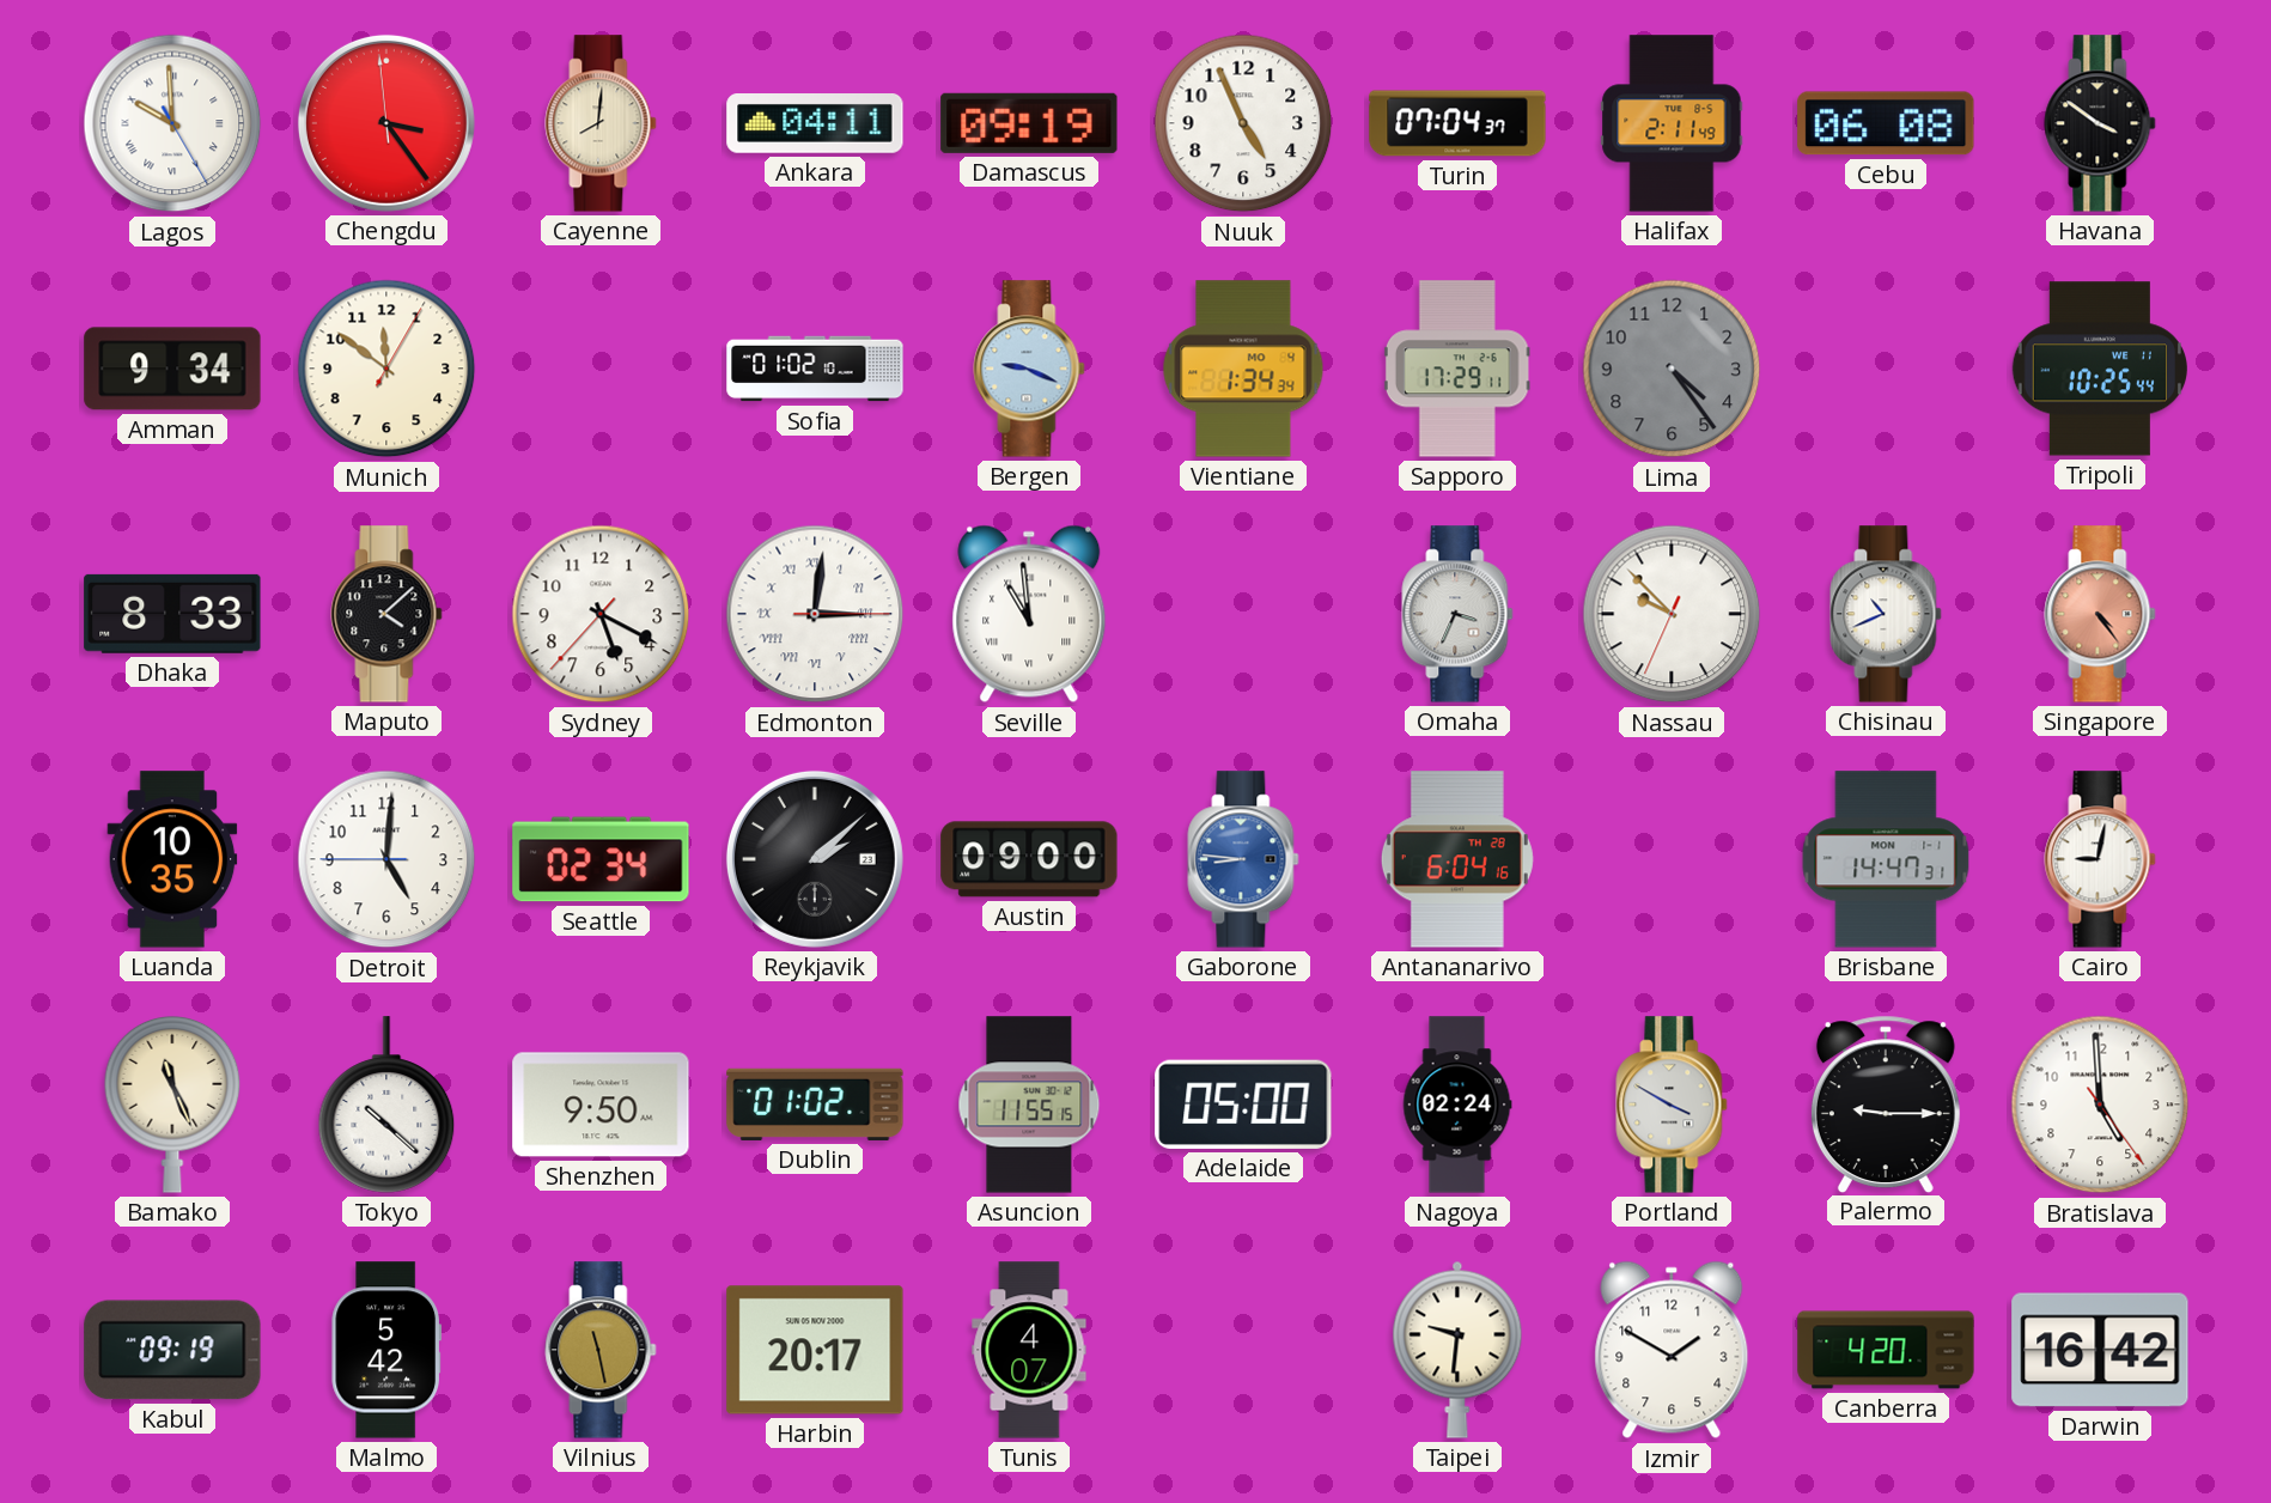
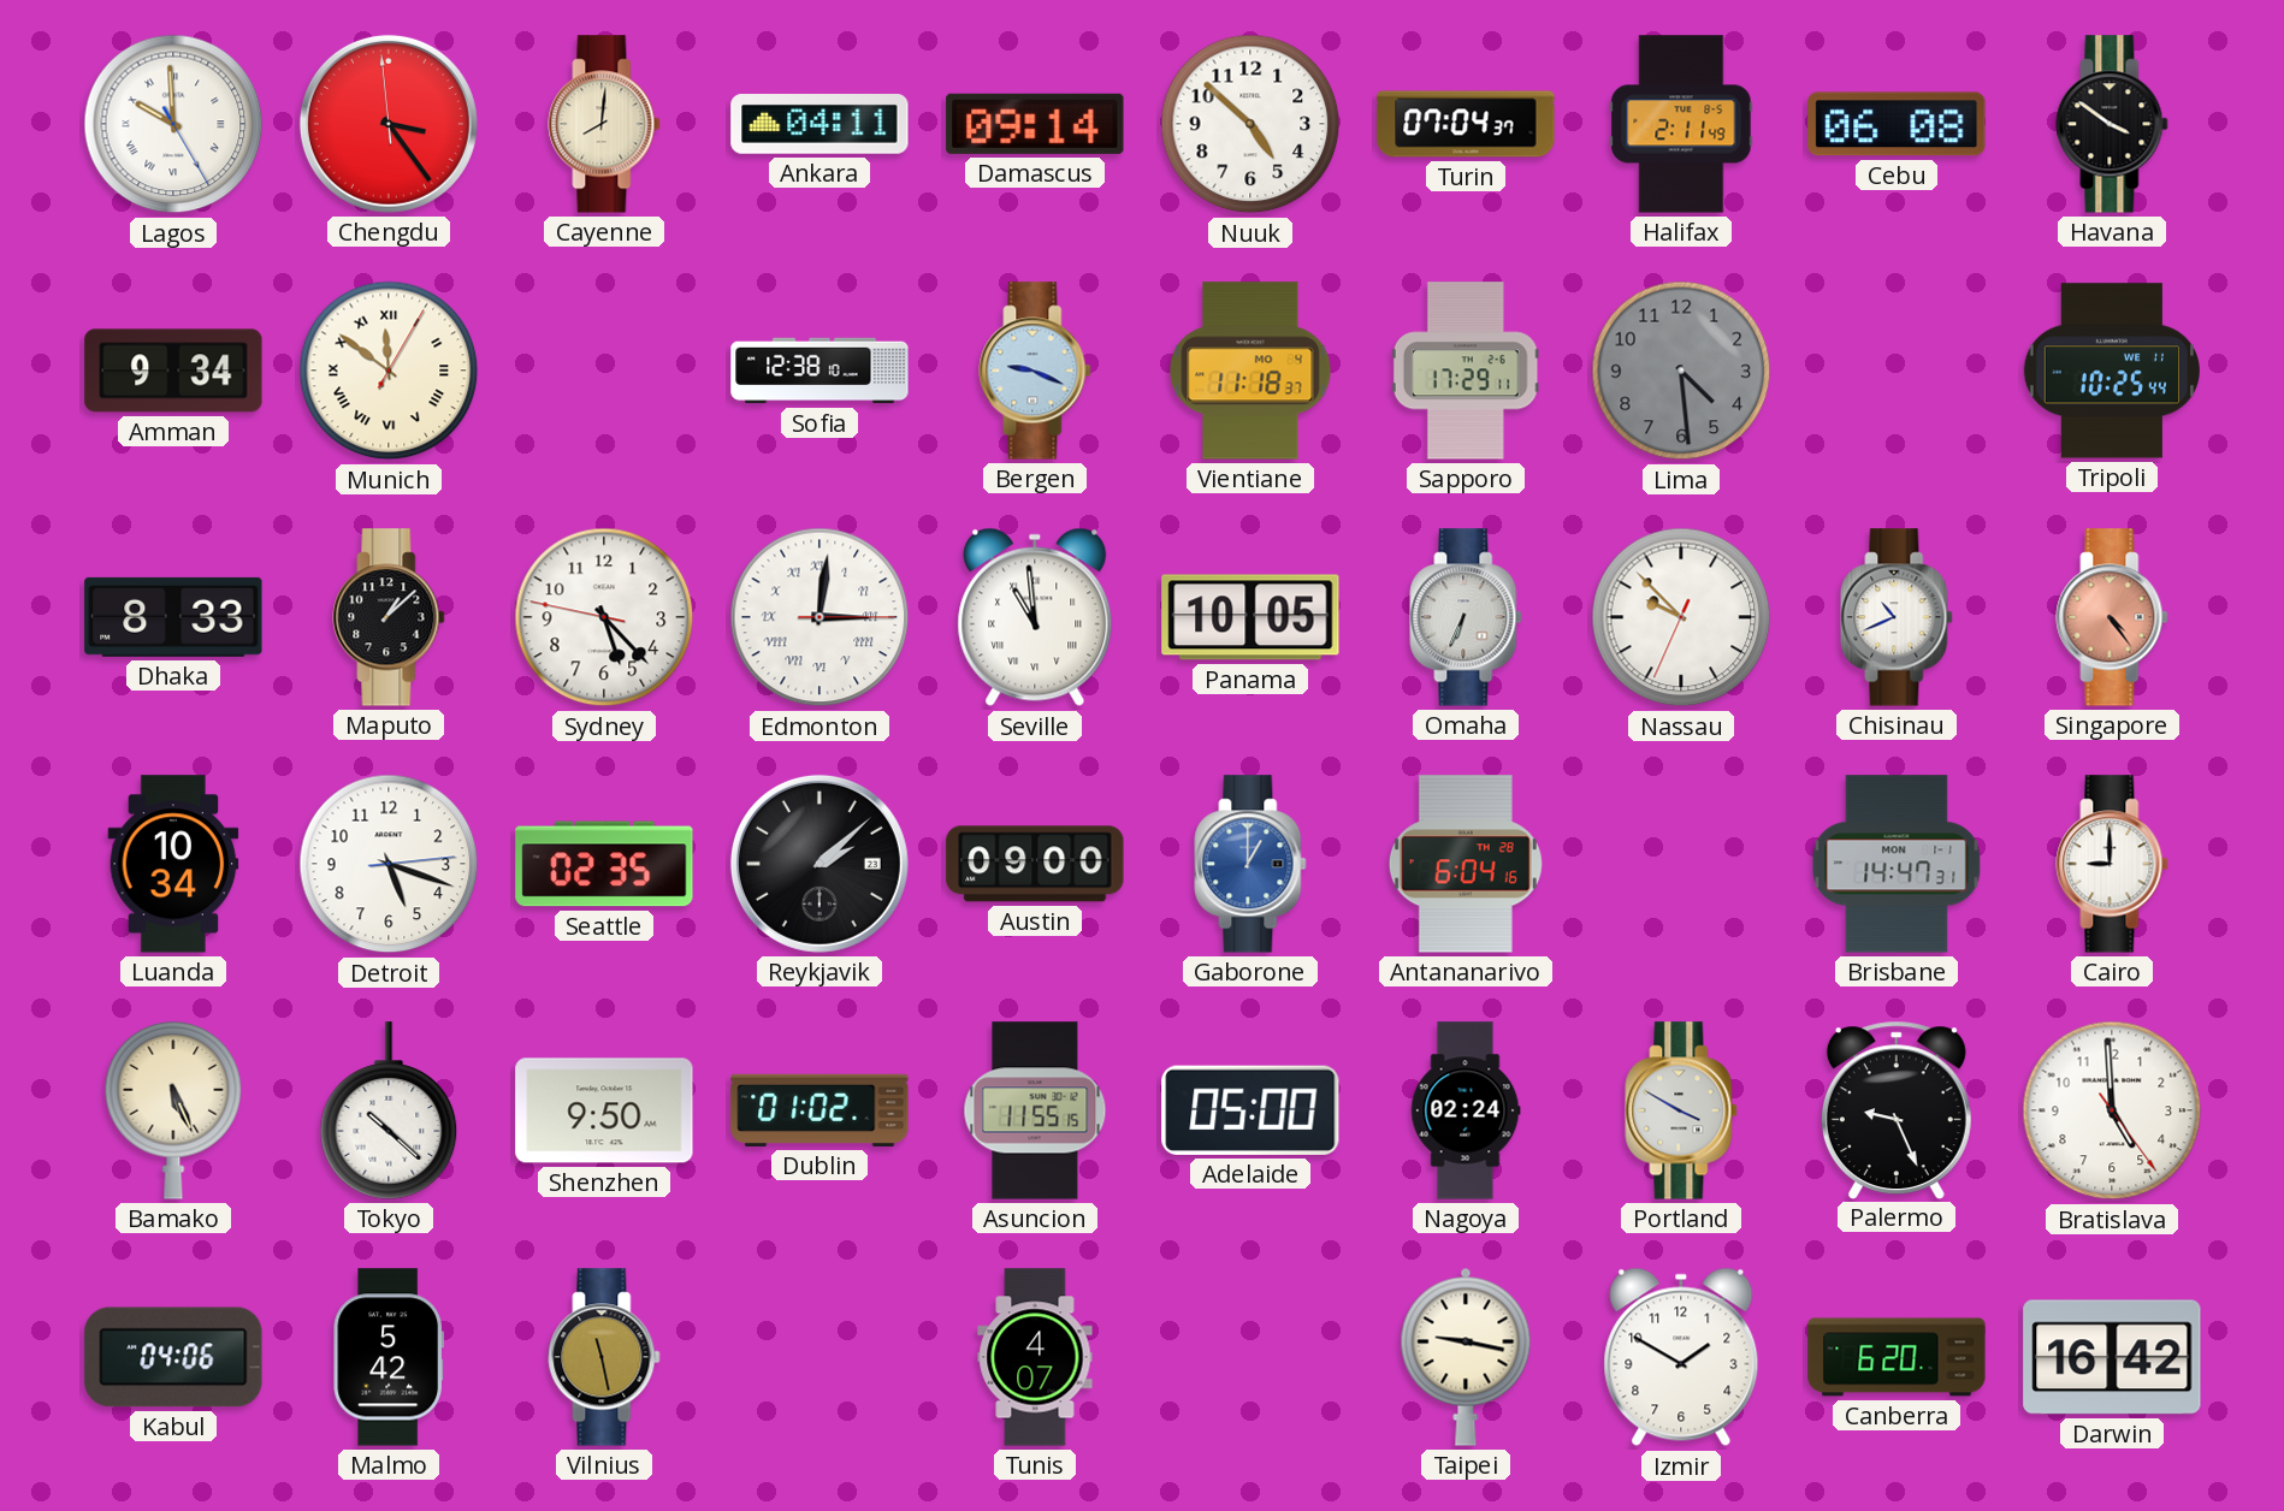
Damascus: 09:19 -> 09:14
Nuuk: 4:56 -> 4:52
Munich numerals: Arabic -> Roman
Sofia: 01:02 -> 12:38
Vientiane: 1:34 -> 11:18
Lima: 4:24 -> 4:29
Maputo: 4:08 -> 1:08
Sydney: 5:19 -> 5:22
Panama: none -> 10:05
Omaha: 3:34 -> 6:34
Luanda: 10:35 -> 10:34
Detroit: 5:00 -> 5:18
Seattle: 02:34 -> 02:35
Gaborone: 8:46 -> 1:00
Cairo: 9:02 -> 9:00
Bamako: 11:26 -> 5:26
Palermo: 9:15 -> 9:26
Kabul: 09:19 -> 04:06
Harbin: 20:17 -> none
Taipei: 9:31 -> 9:17
Canberra: 4:20 -> 6:20
